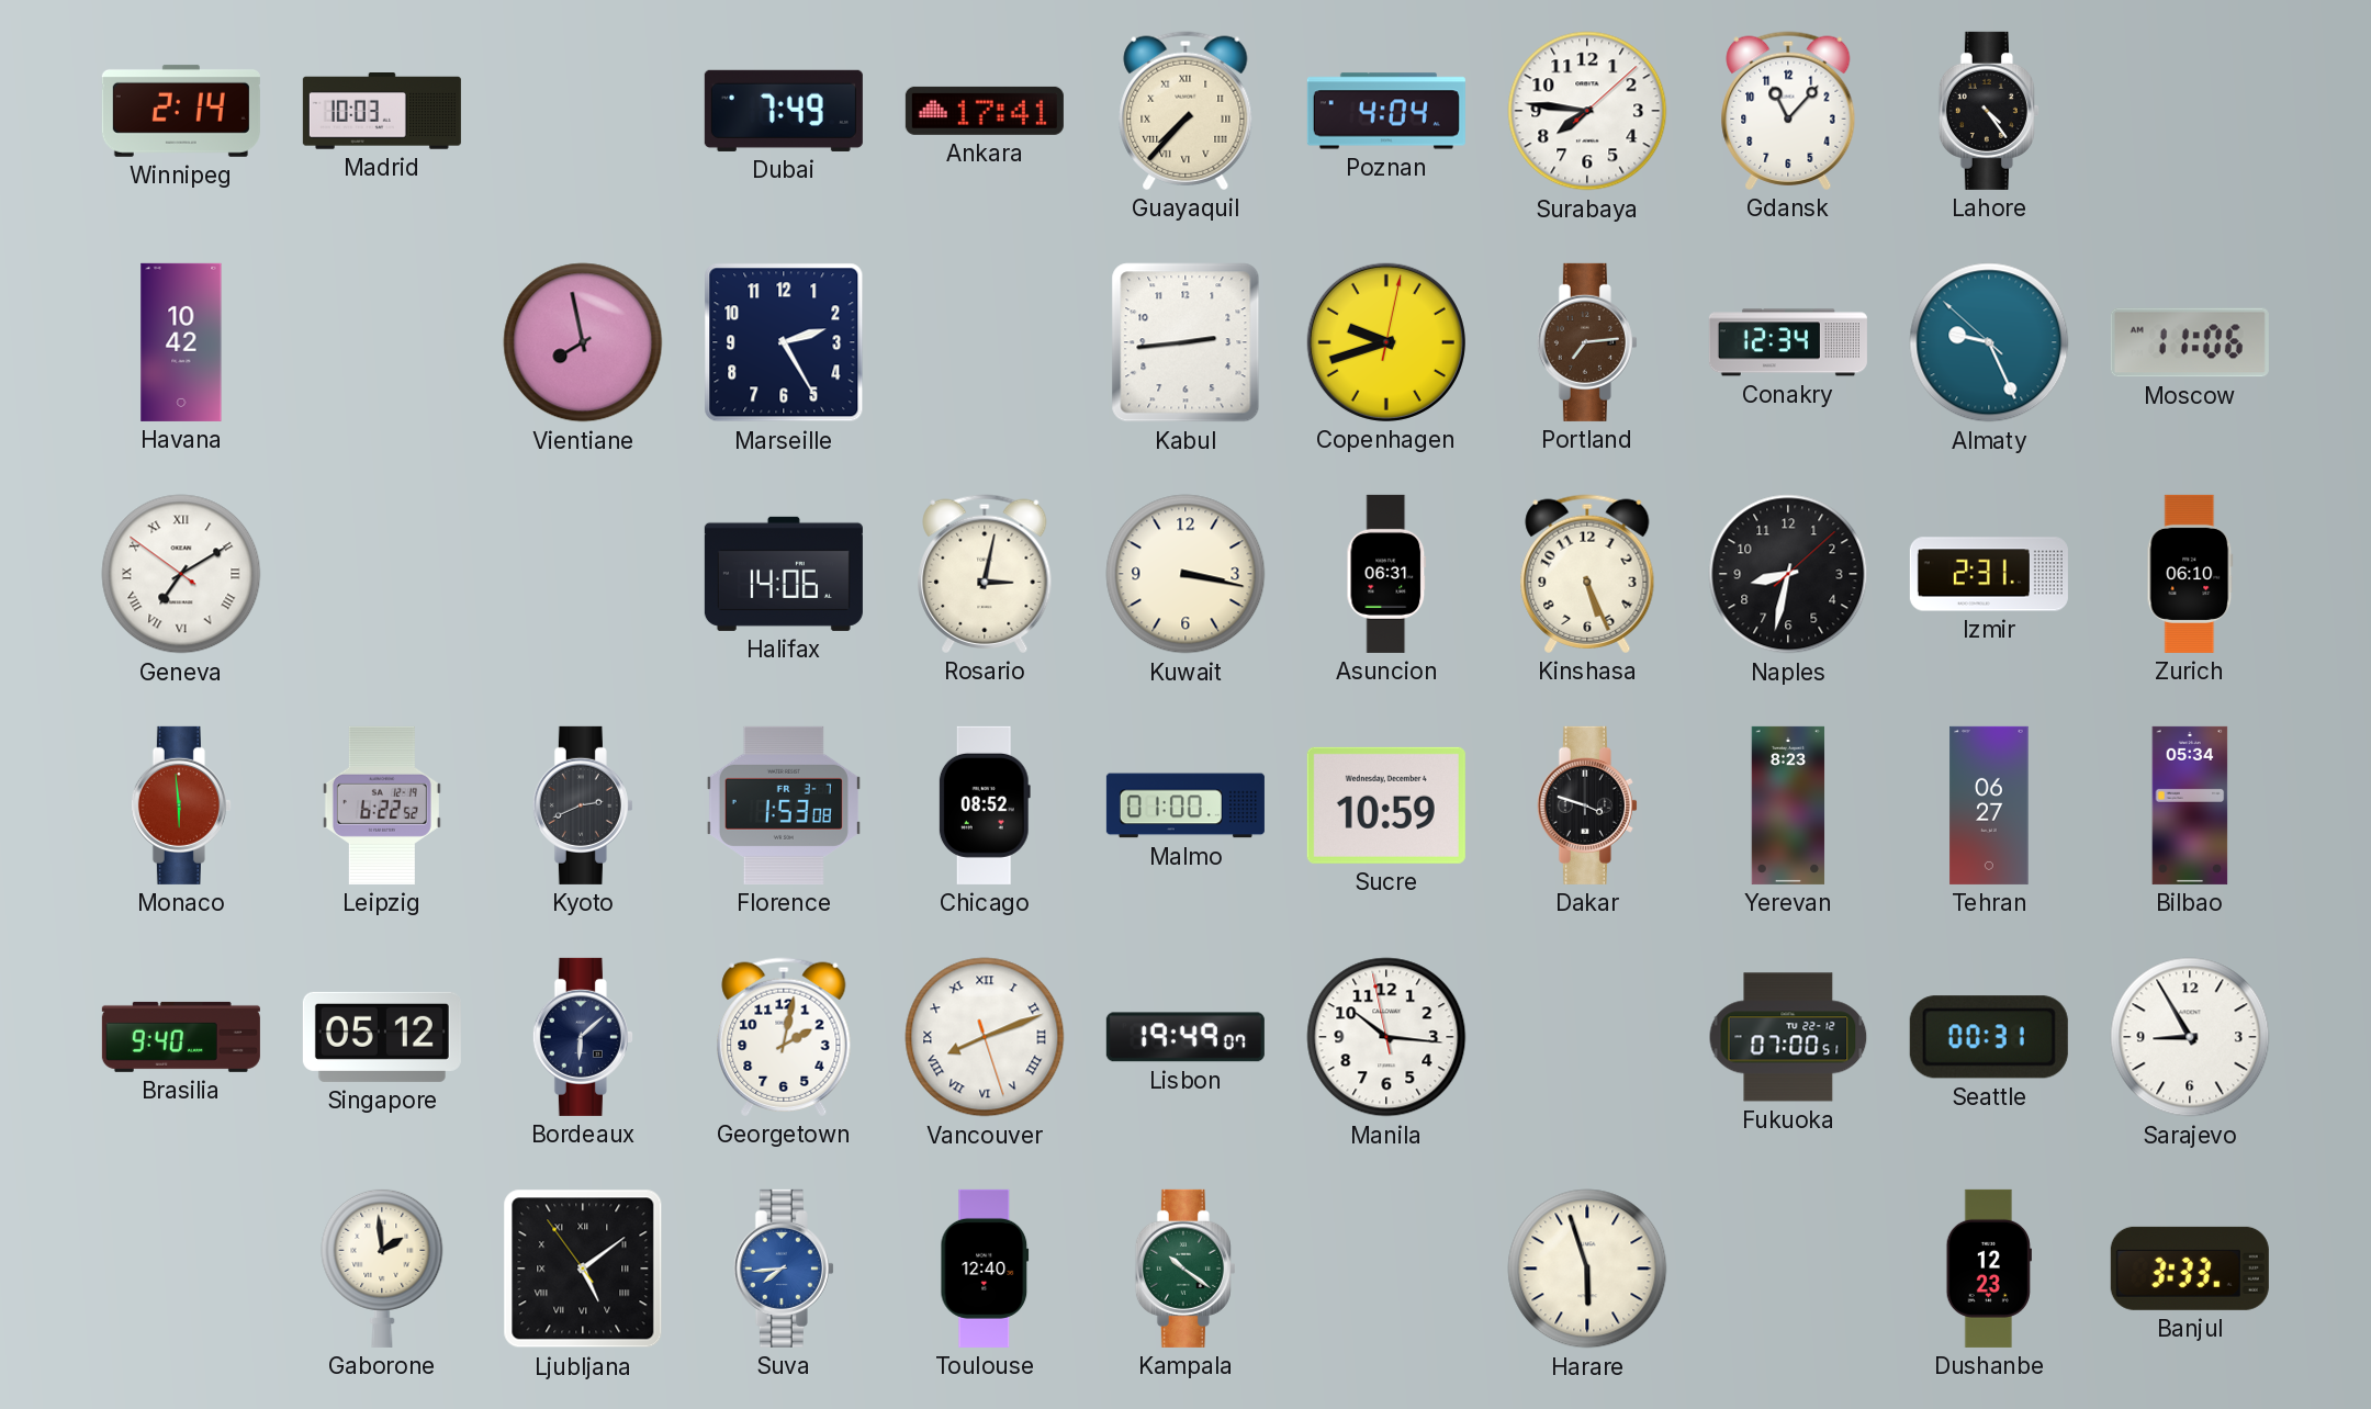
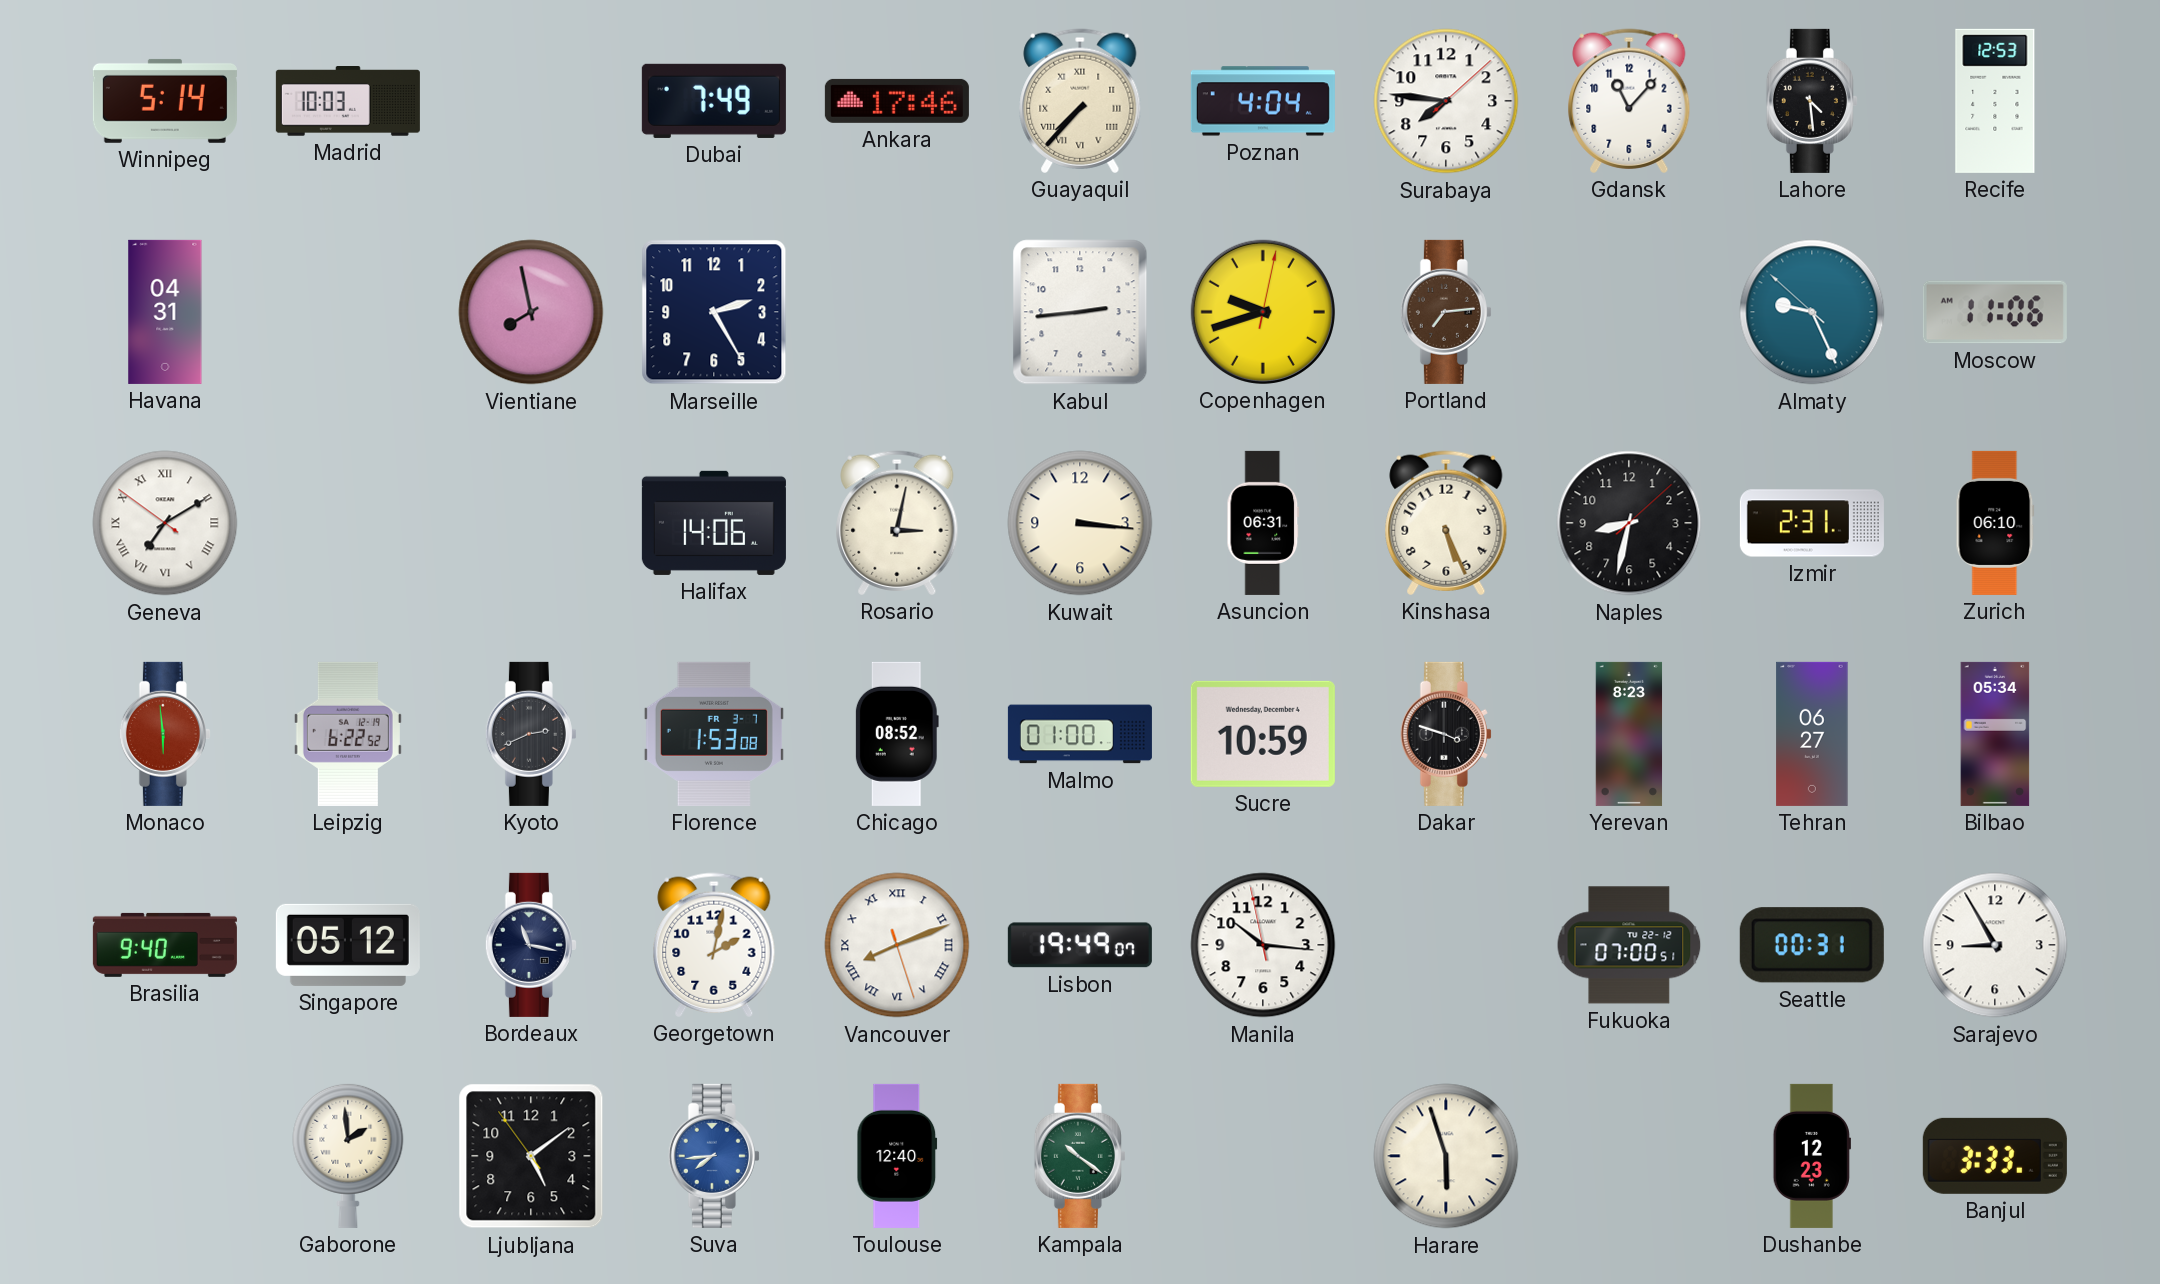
Winnipeg: 2:14 -> 5:14
Ankara: 17:41 -> 17:46
Lahore: 4:24 -> 4:29
Recife: none -> 12:53
Havana: 10:42 -> 04:31
Conakry: 12:34 -> none
Kuwait: 3:17 -> 3:16
Bordeaux: 6:08 -> 11:17
Ljubljana numerals: Roman -> Arabic
